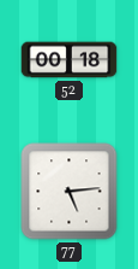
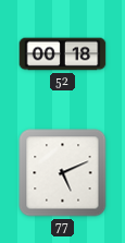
77: 5:14 -> 5:11
